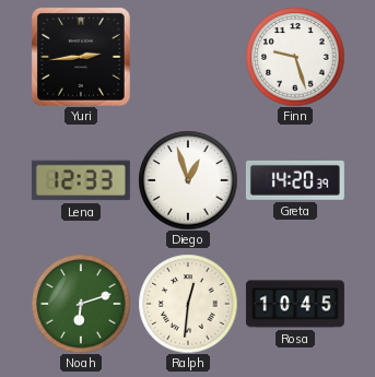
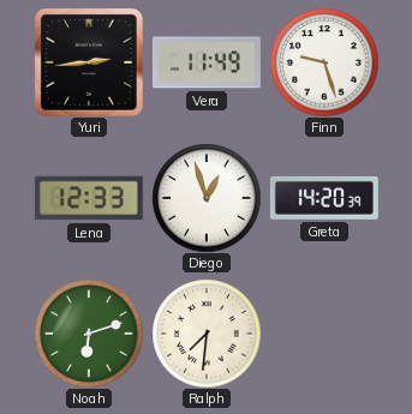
Vera: none -> 11:49
Ralph: 12:31 -> 7:31
Rosa: 10:45 -> none
